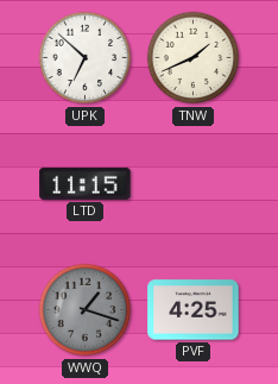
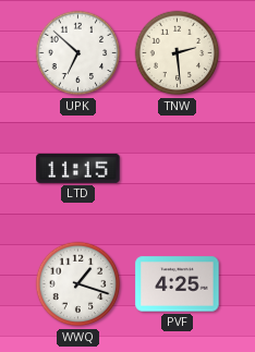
TNW: 1:41 -> 2:29
WWQ dial: grey -> white
